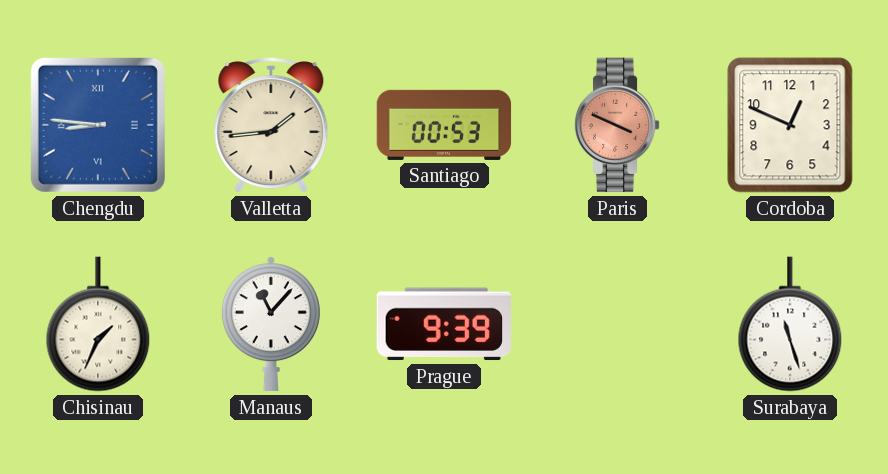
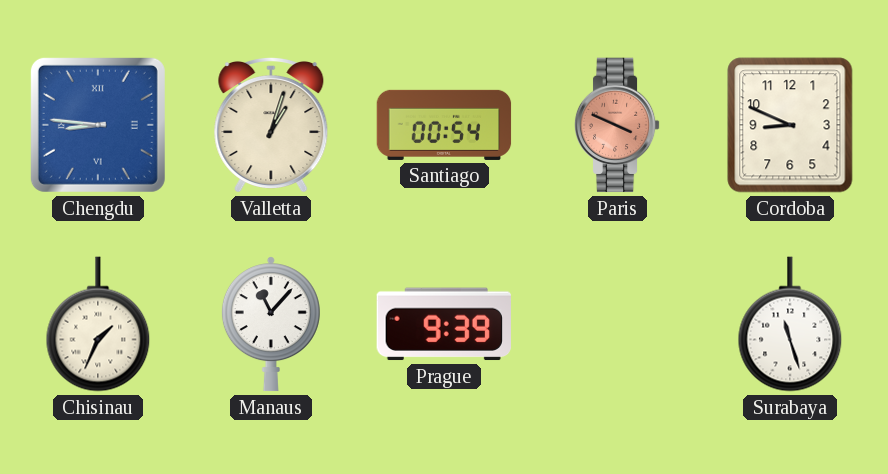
Valletta: 1:44 -> 1:03
Santiago: 00:53 -> 00:54
Cordoba: 12:49 -> 8:49
